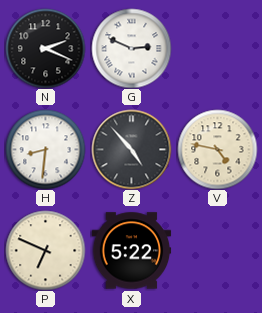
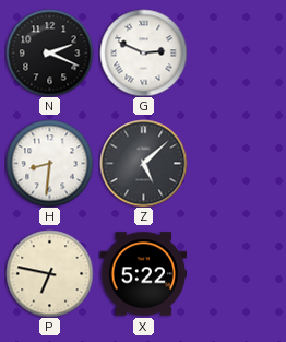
Z: 4:53 -> 5:08
V: 4:47 -> none
P: 6:49 -> 6:47
